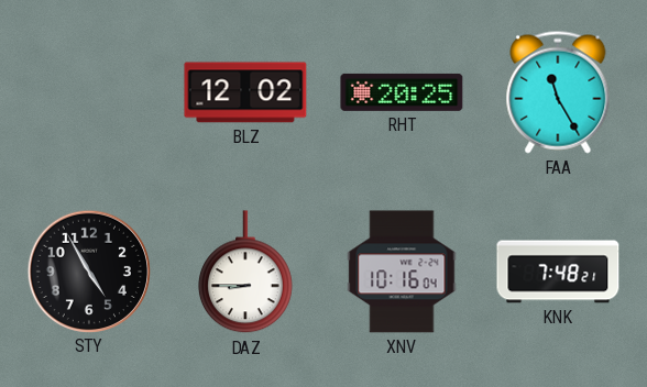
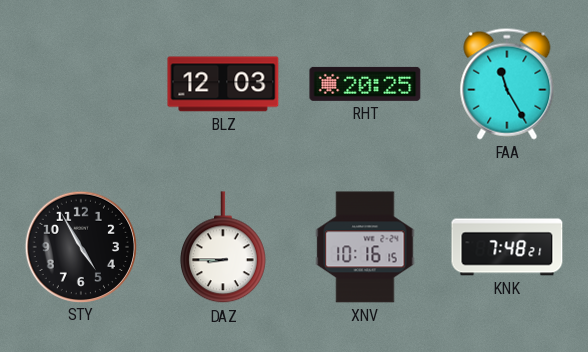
BLZ: 12:02 -> 12:03
XNV: 10:16:04 -> 10:16:15
